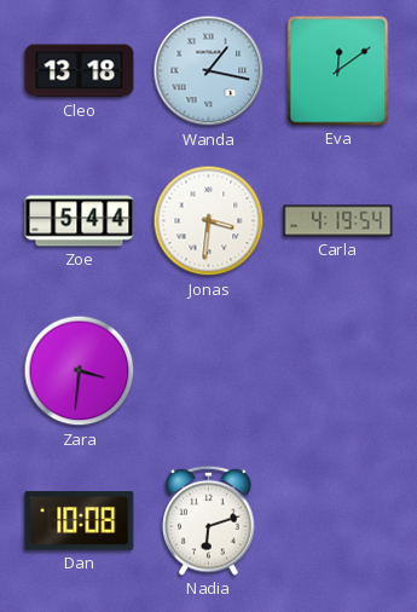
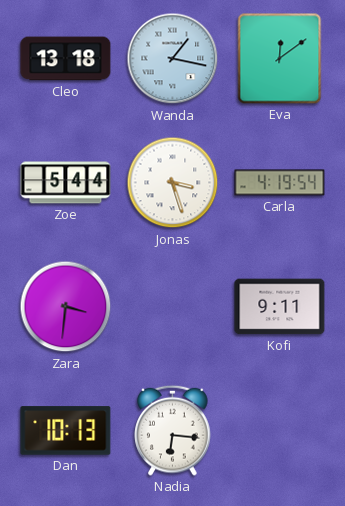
Jonas: 3:31 -> 3:27
Kofi: none -> 9:11
Dan: 10:08 -> 10:13
Nadia: 6:12 -> 6:16
